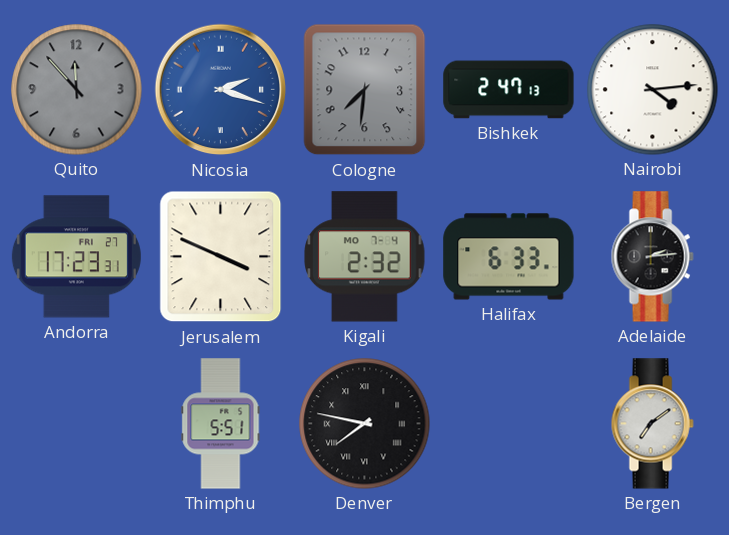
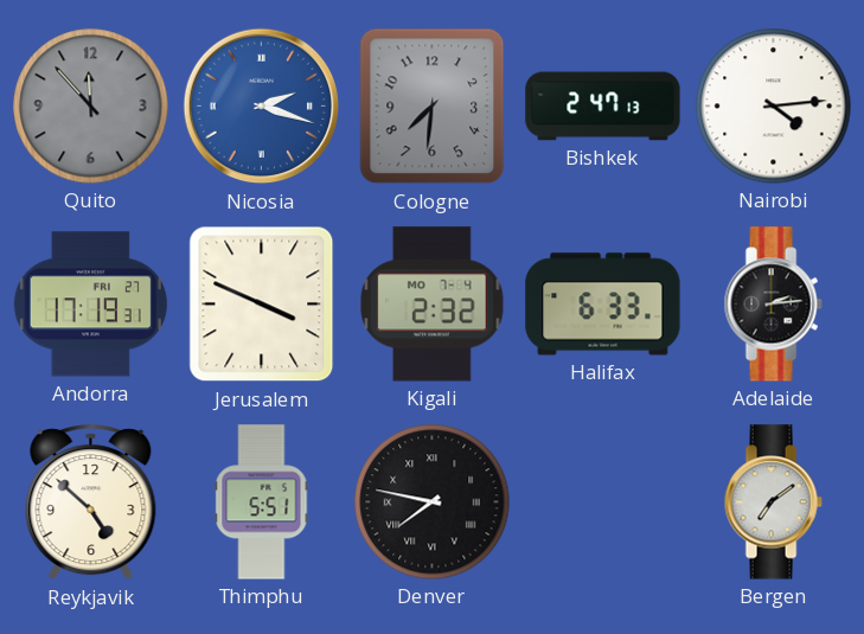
Andorra: 17:23 -> 17:19
Reykjavik: none -> 4:52
